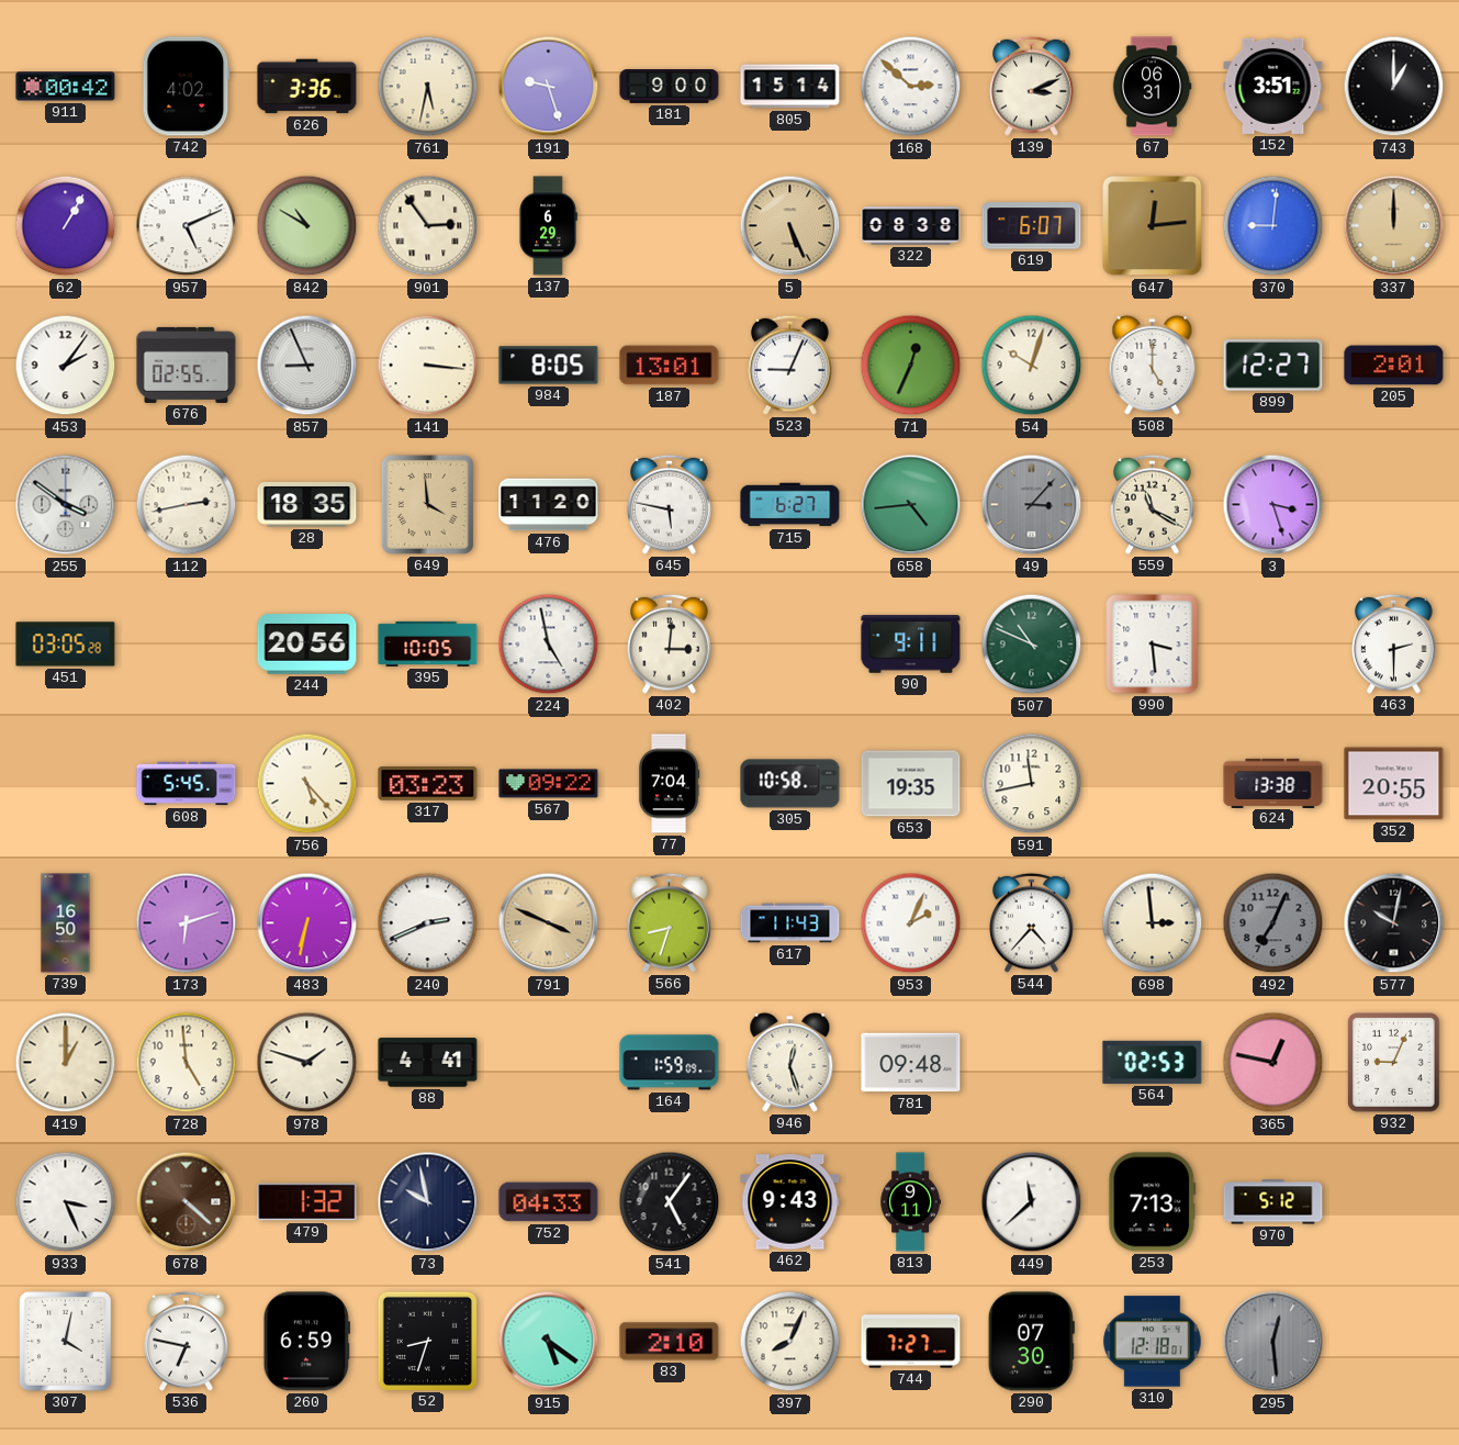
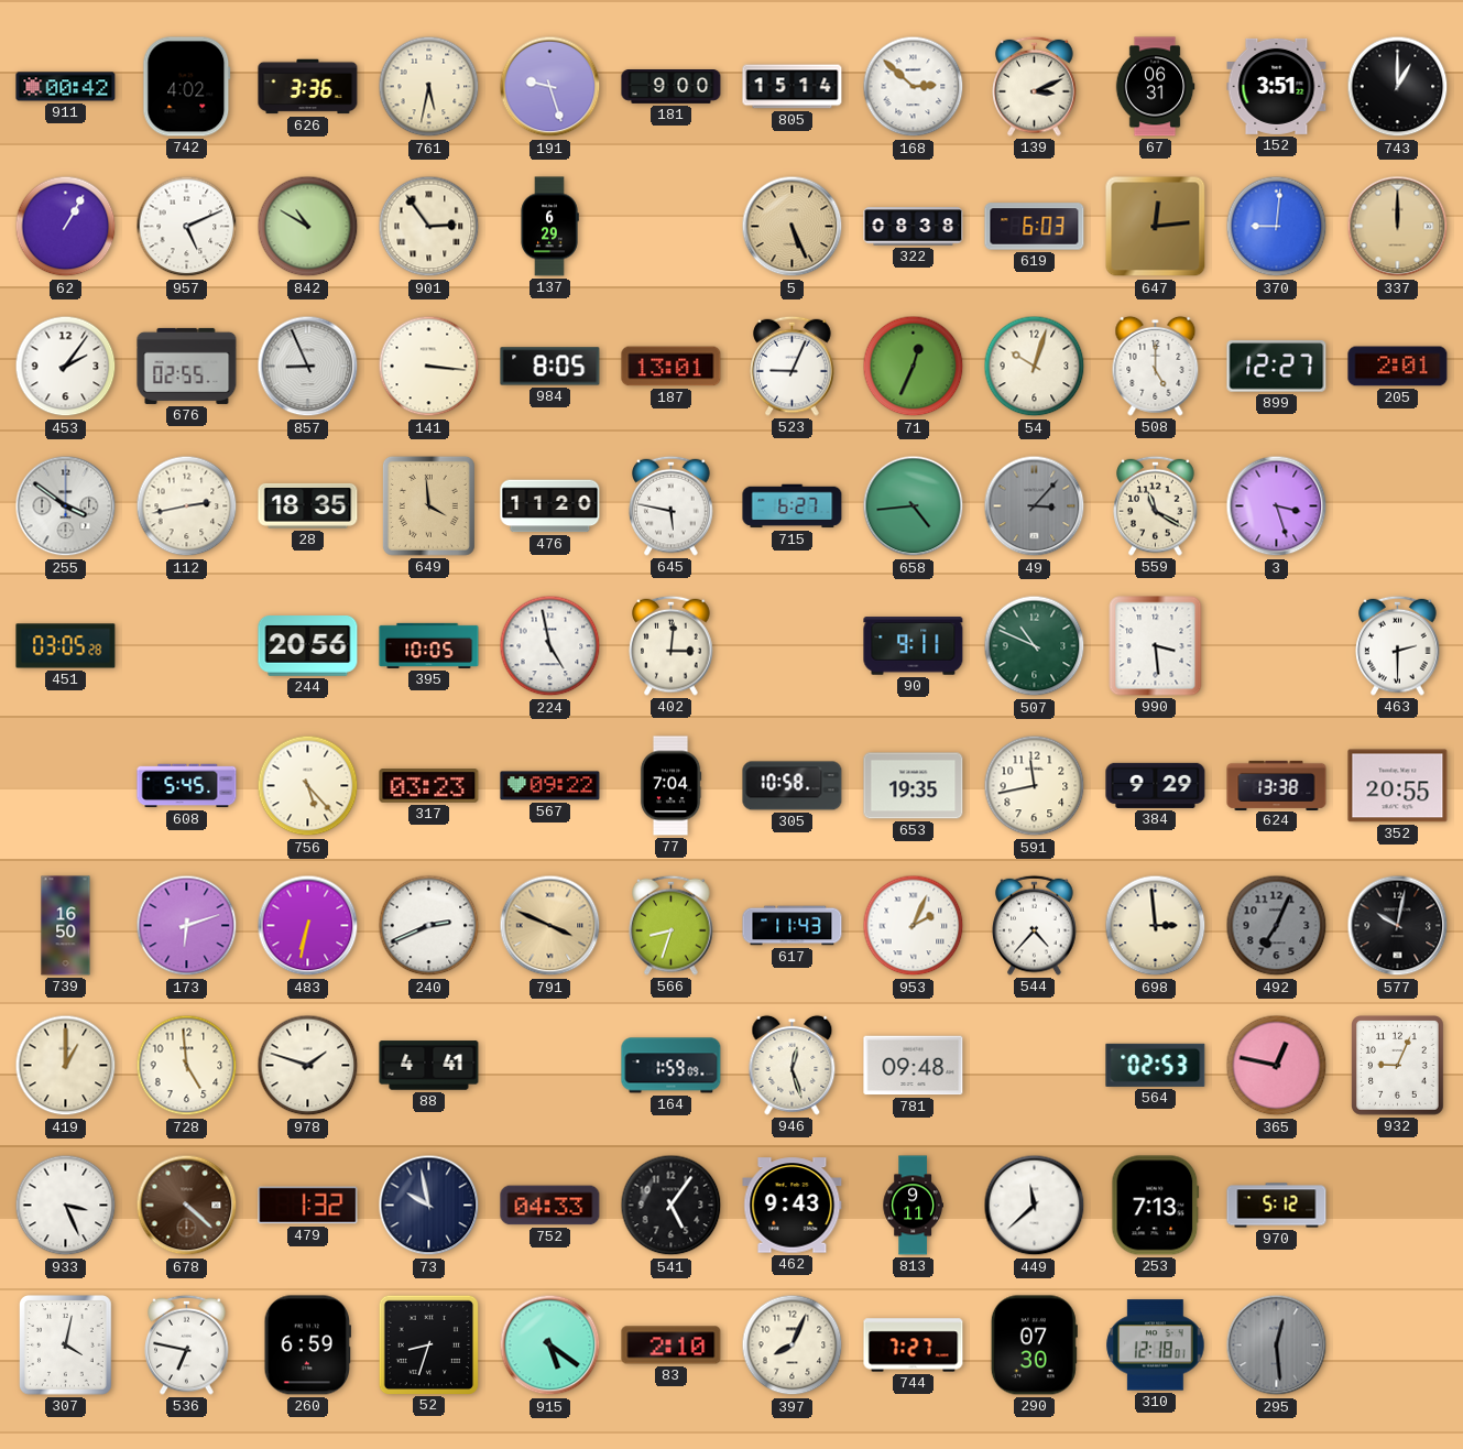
619: 6:07 -> 6:03
384: none -> 9:29
